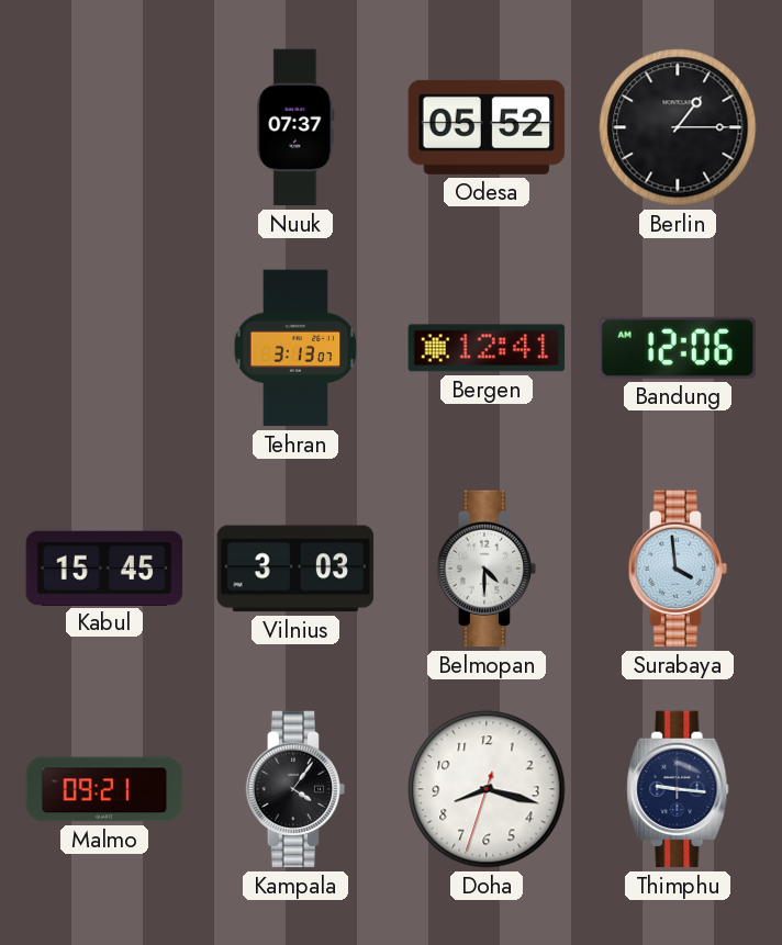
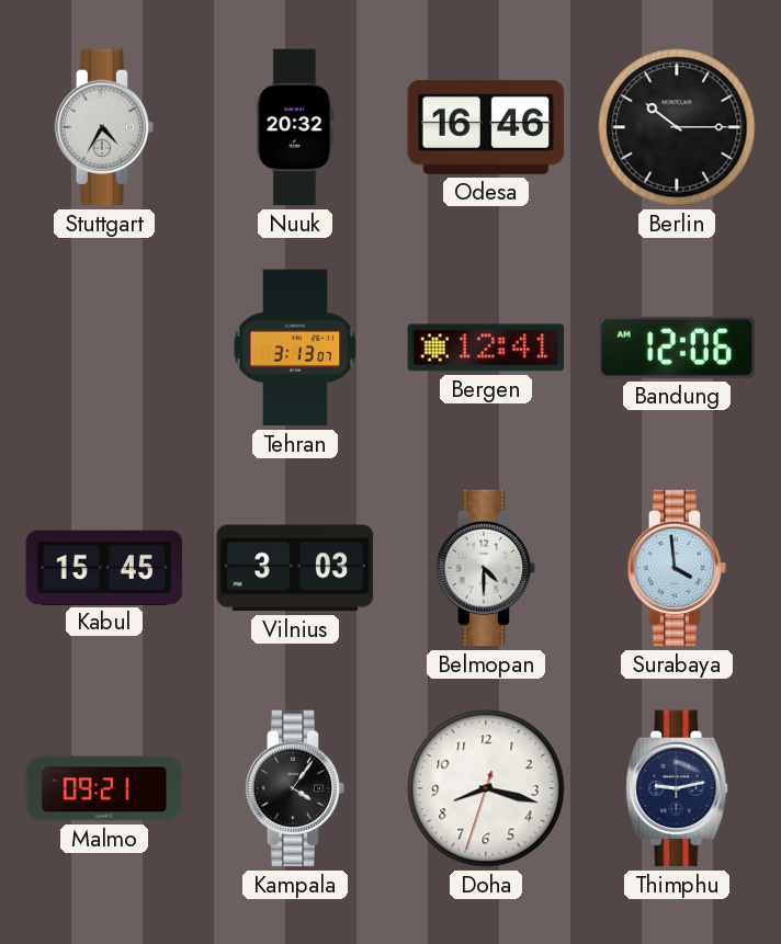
Stuttgart: none -> 4:35
Nuuk: 07:37 -> 20:32
Odesa: 05:52 -> 16:46
Berlin: 1:15 -> 10:15
Thimphu: 9:16 -> 9:13
